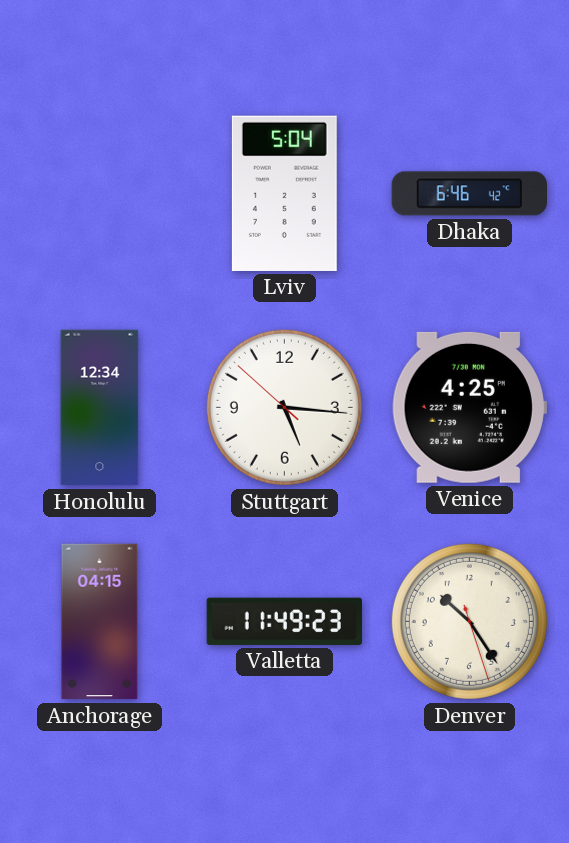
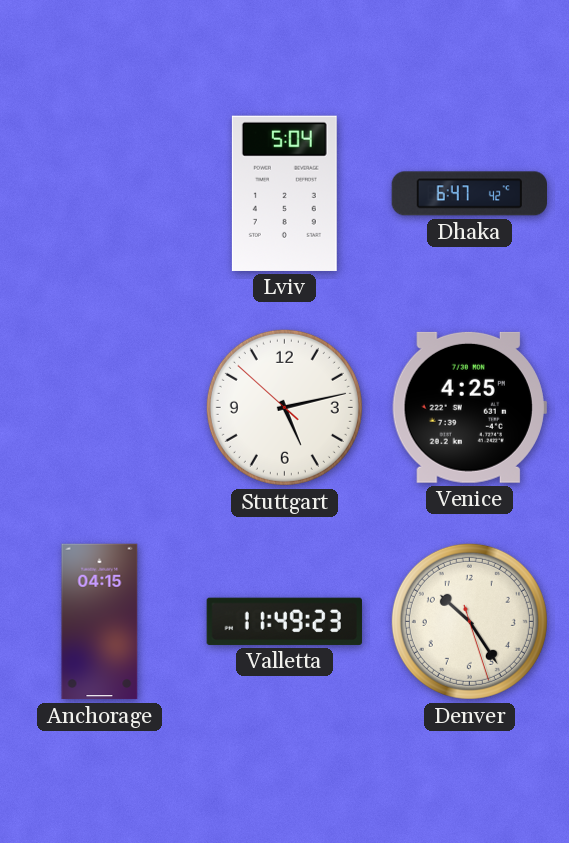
Dhaka: 6:46 -> 6:47
Honolulu: 12:34 -> none
Stuttgart: 5:15 -> 5:12
